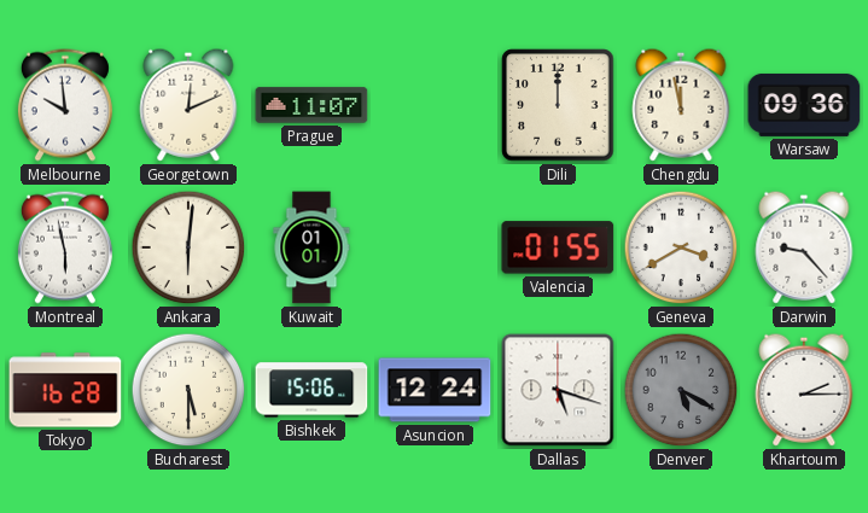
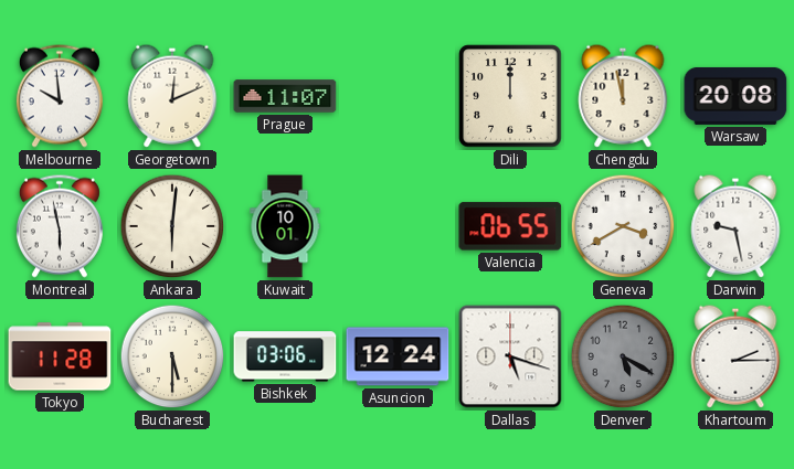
Warsaw: 09:36 -> 20:08
Kuwait: 01:01 -> 10:01
Valencia: 01:55 -> 06:55
Darwin: 9:23 -> 9:28
Tokyo: 16:28 -> 11:28
Bishkek: 15:06 -> 03:06
